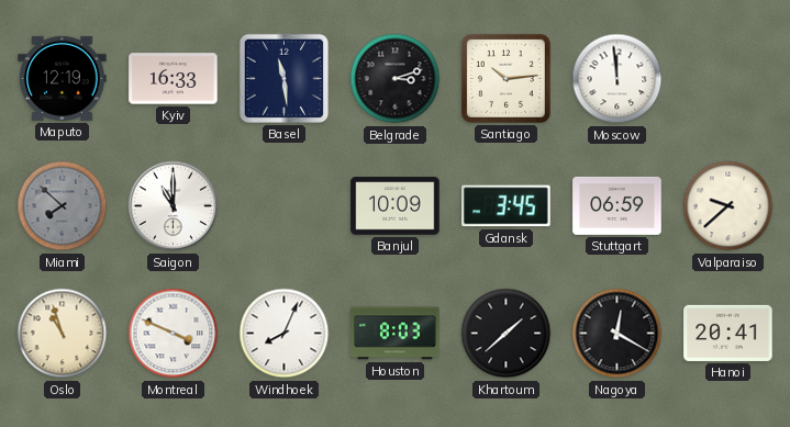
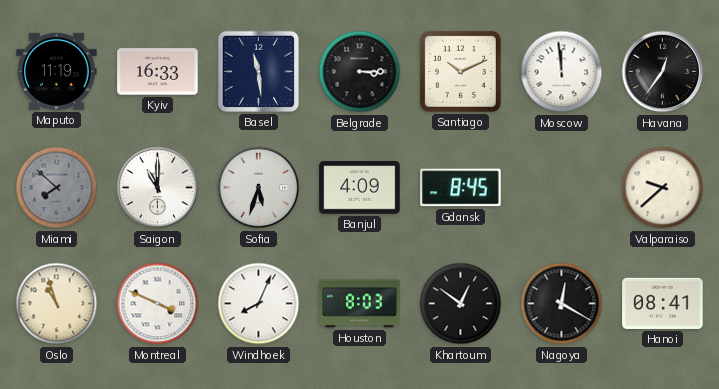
Maputo: 12:19 -> 11:19
Belgrade: 3:12 -> 3:15
Santiago: 10:14 -> 10:11
Havana: none -> 12:36
Sofia: none -> 5:33
Banjul: 10:09 -> 4:09
Gdansk: 3:45 -> 8:45
Stuttgart: 06:59 -> none
Khartoum: 1:38 -> 12:51
Hanoi: 20:41 -> 08:41
